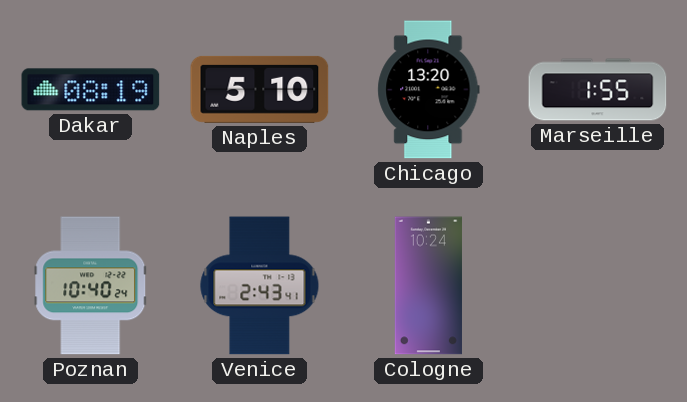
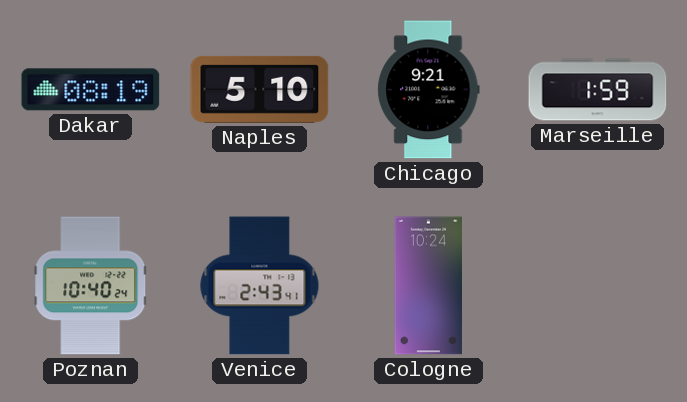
Chicago: 13:20 -> 9:21
Marseille: 1:55 -> 1:59
